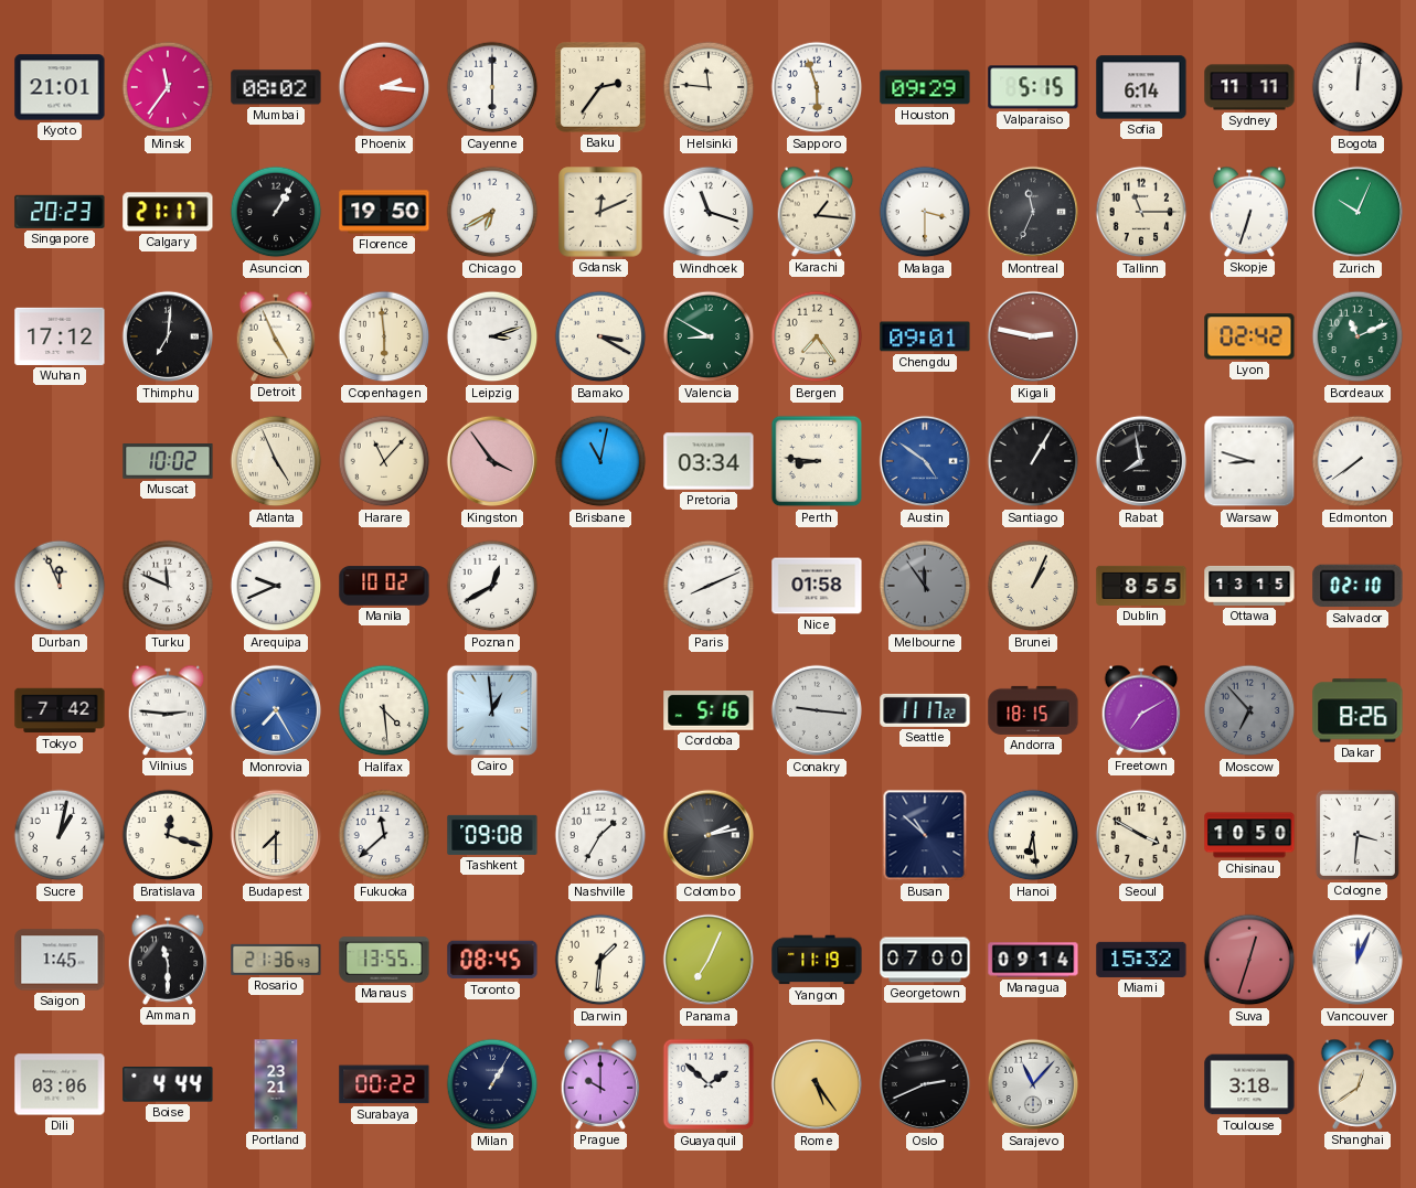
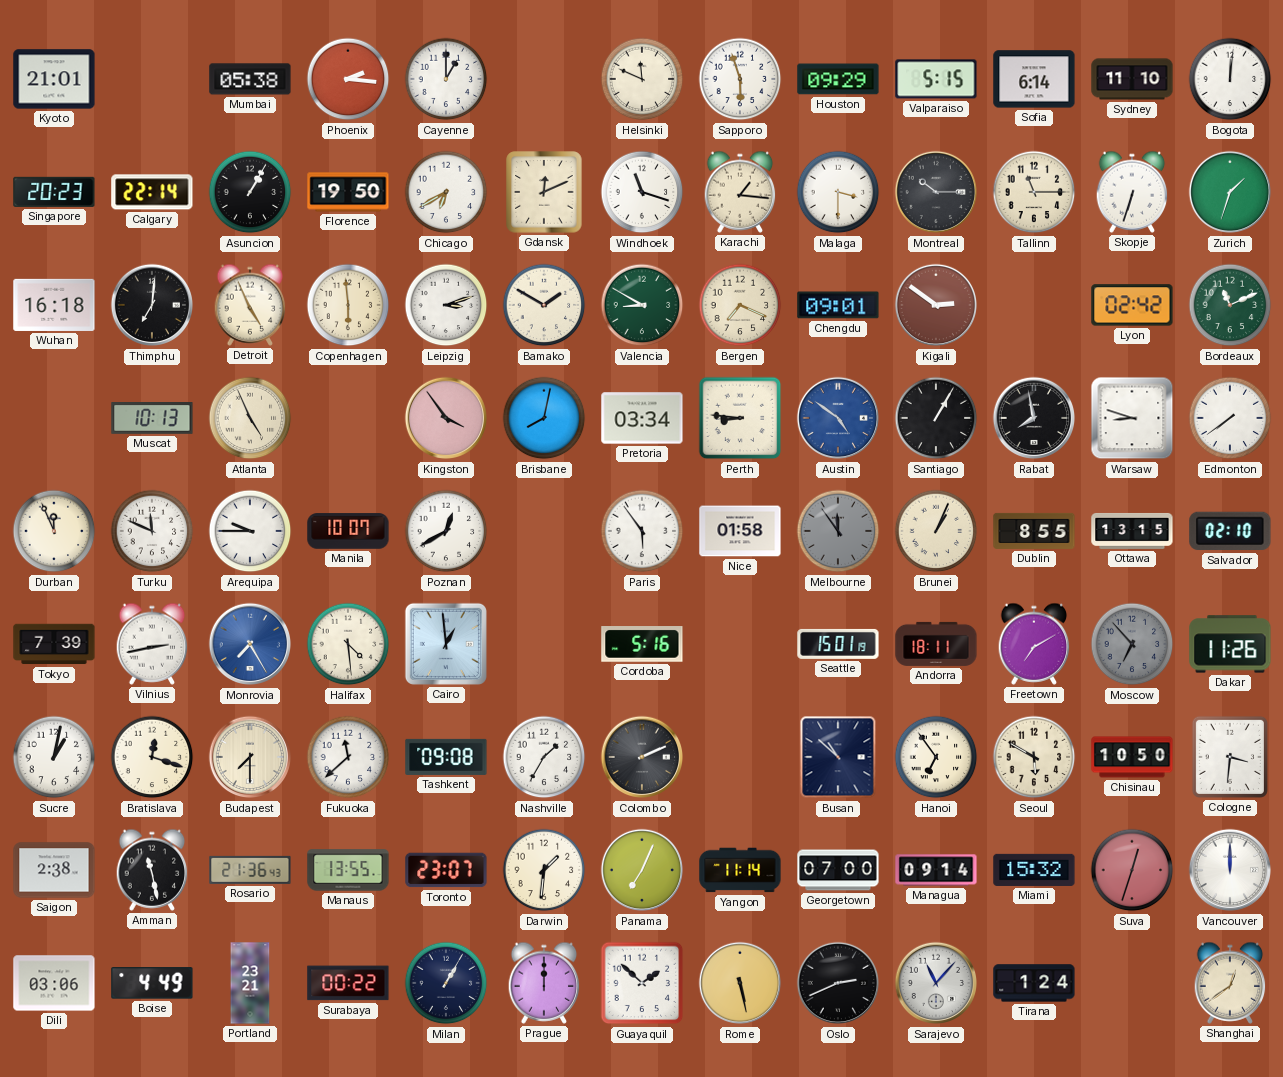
Minsk: 11:36 -> none
Mumbai: 08:02 -> 05:38
Cayenne: 6:00 -> 1:00
Baku: 2:36 -> none
Helsinki: 11:46 -> 11:49
Sydney: 11:11 -> 11:10
Calgary: 21:17 -> 22:14
Montreal: 11:34 -> 10:15
Zurich: 10:04 -> 1:33
Wuhan: 17:12 -> 16:18
Bamako: 3:20 -> 1:50
Bergen: 7:24 -> 7:19
Kigali: 2:47 -> 2:51
Muscat: 10:02 -> 10:13
Harare: 11:07 -> none
Brisbane: 11:02 -> 8:02
Arequipa: 9:41 -> 9:45
Manila: 10:02 -> 10:07
Paris: 8:11 -> 5:54
Tokyo: 7:42 -> 7:39
Vilnius: 2:46 -> 2:43
Conakry: 9:16 -> none
Seattle: 11:17 -> 15:01
Andorra: 18:15 -> 18:11
Dakar: 8:26 -> 11:26
Colombo: 2:13 -> 2:11
Hanoi: 6:29 -> 6:54
Seoul: 3:50 -> 5:50
Saigon: 1:45 -> 2:38
Amman: 11:30 -> 11:28
Toronto: 08:45 -> 23:07
Yangon: 11:19 -> 11:14
Vancouver: 12:04 -> 12:00
Boise: 4:44 -> 4:49
Prague: 10:00 -> 12:00
Rome: 5:24 -> 5:28
Tirana: none -> 1:24
Toulouse: 3:18 -> none
